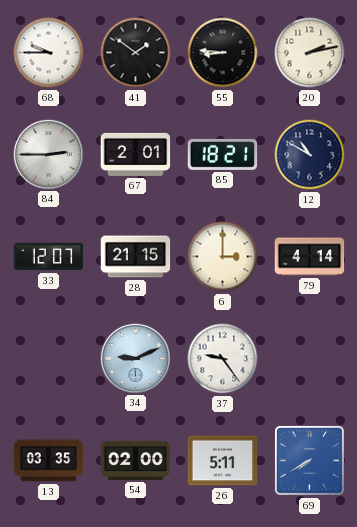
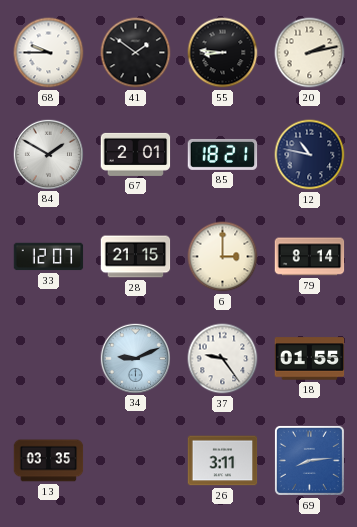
84: 2:45 -> 1:50
12: 10:50 -> 10:47
79: 4:14 -> 8:14
18: none -> 01:55
54: 02:00 -> none
26: 5:11 -> 3:11
69: 7:40 -> 8:14
